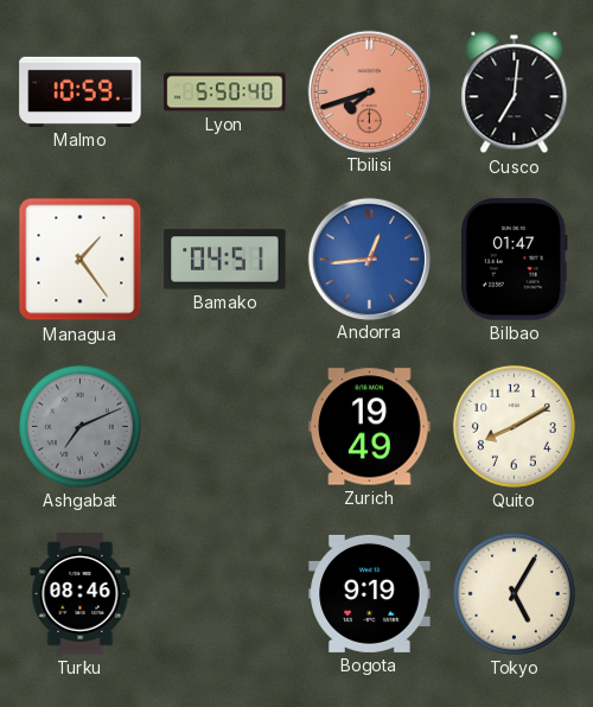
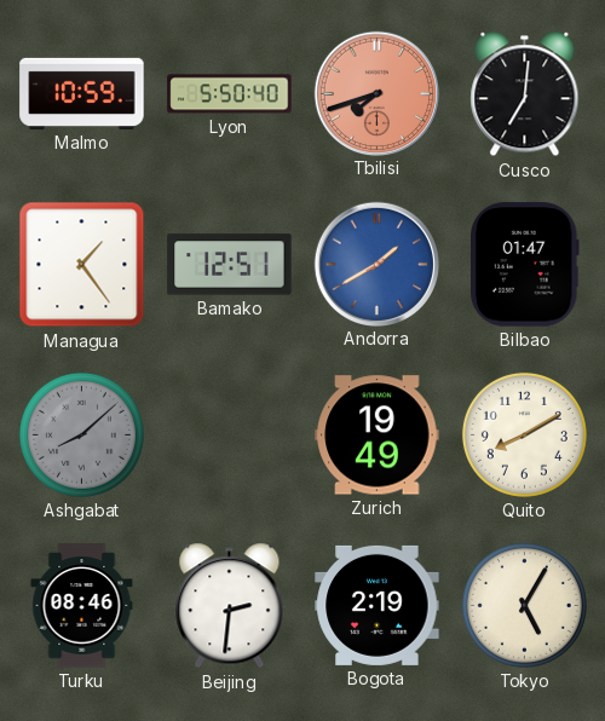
Bamako: 04:51 -> 12:51
Andorra: 12:44 -> 1:40
Ashgabat: 7:11 -> 8:08
Beijing: none -> 2:31
Bogota: 9:19 -> 2:19
